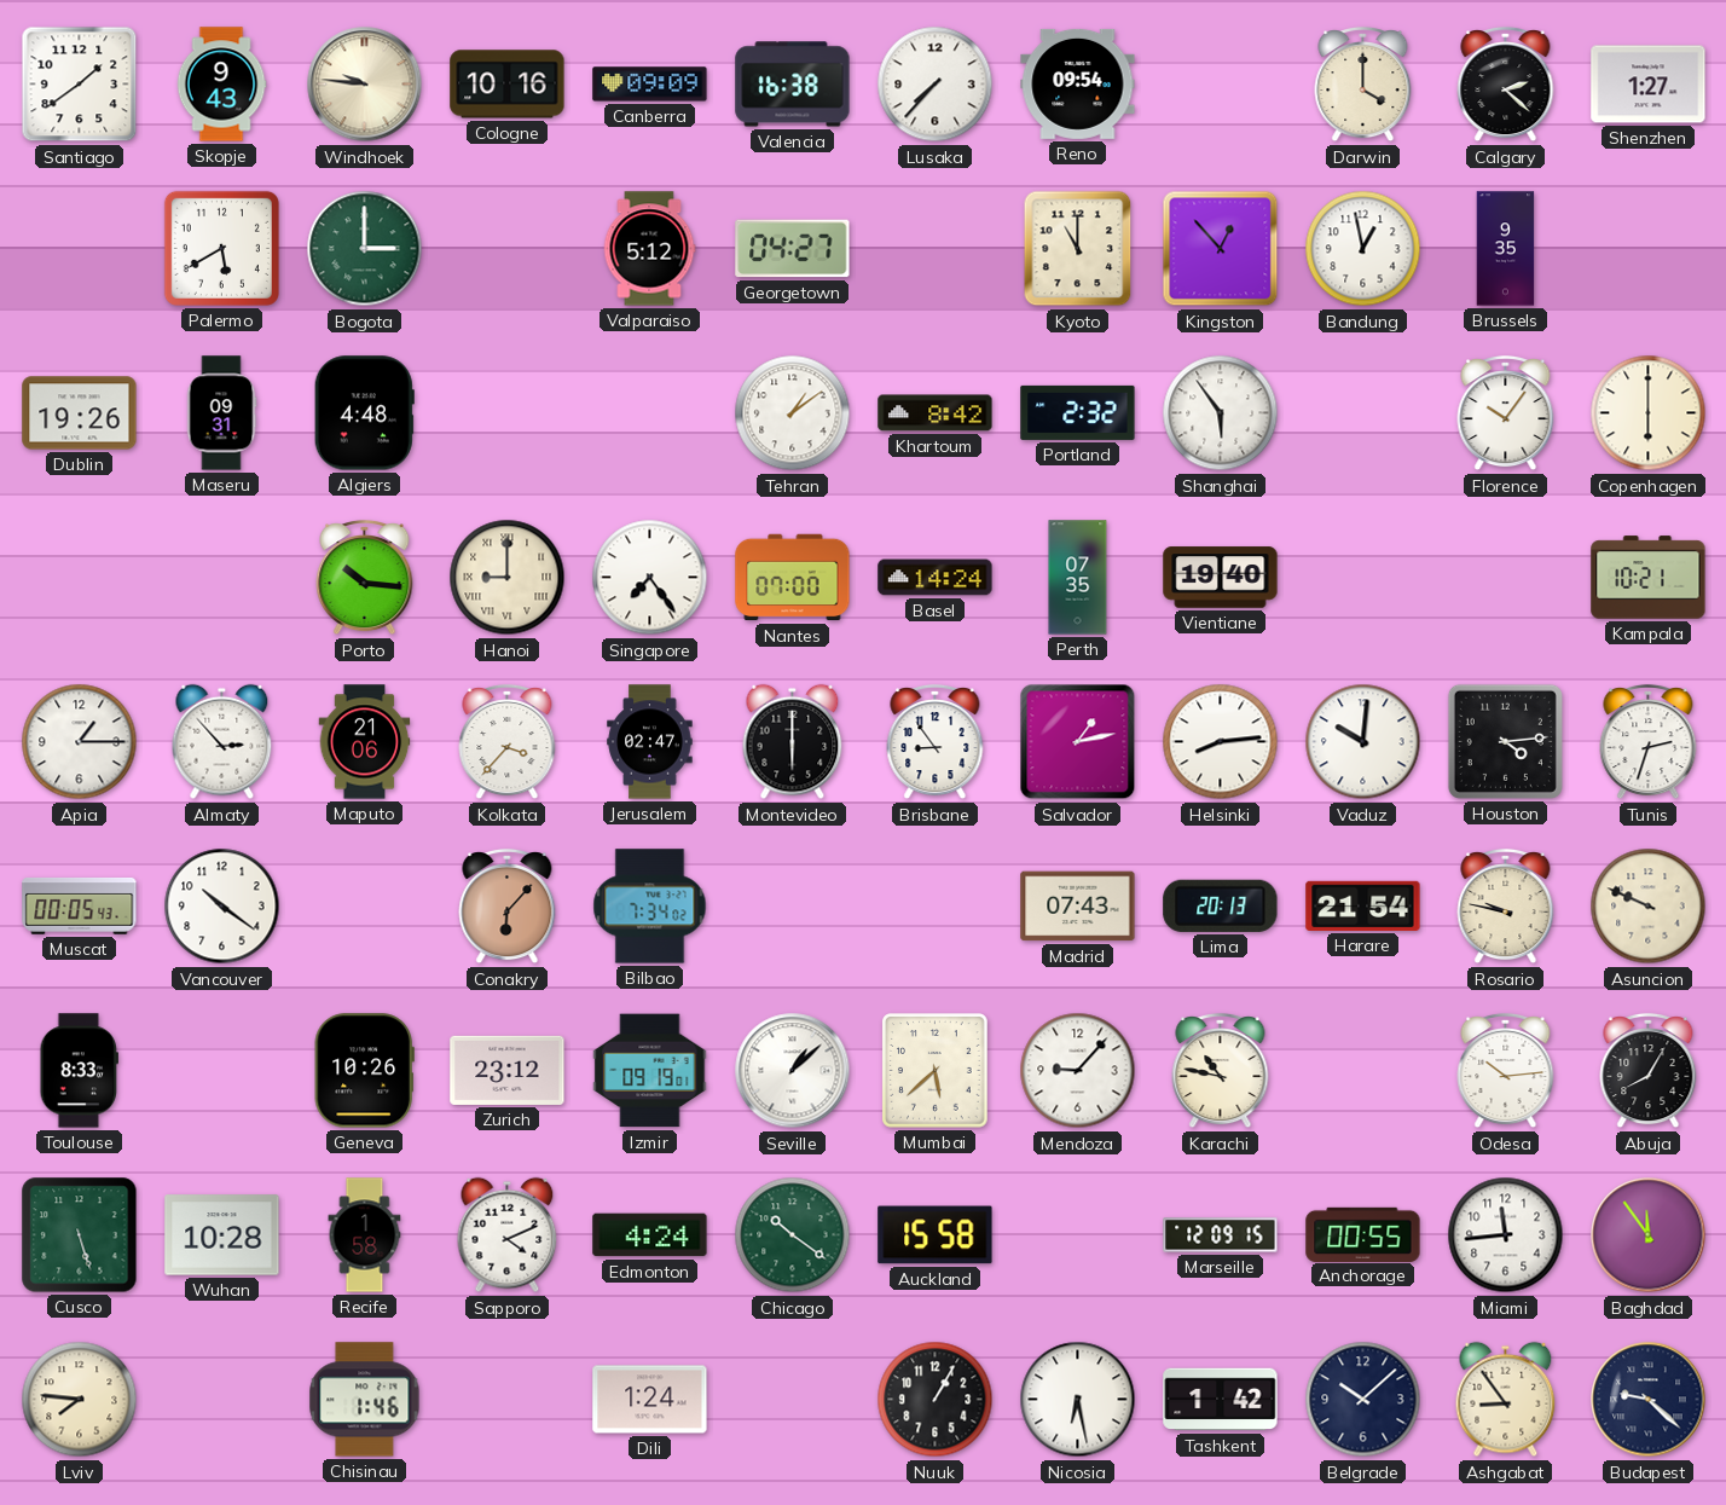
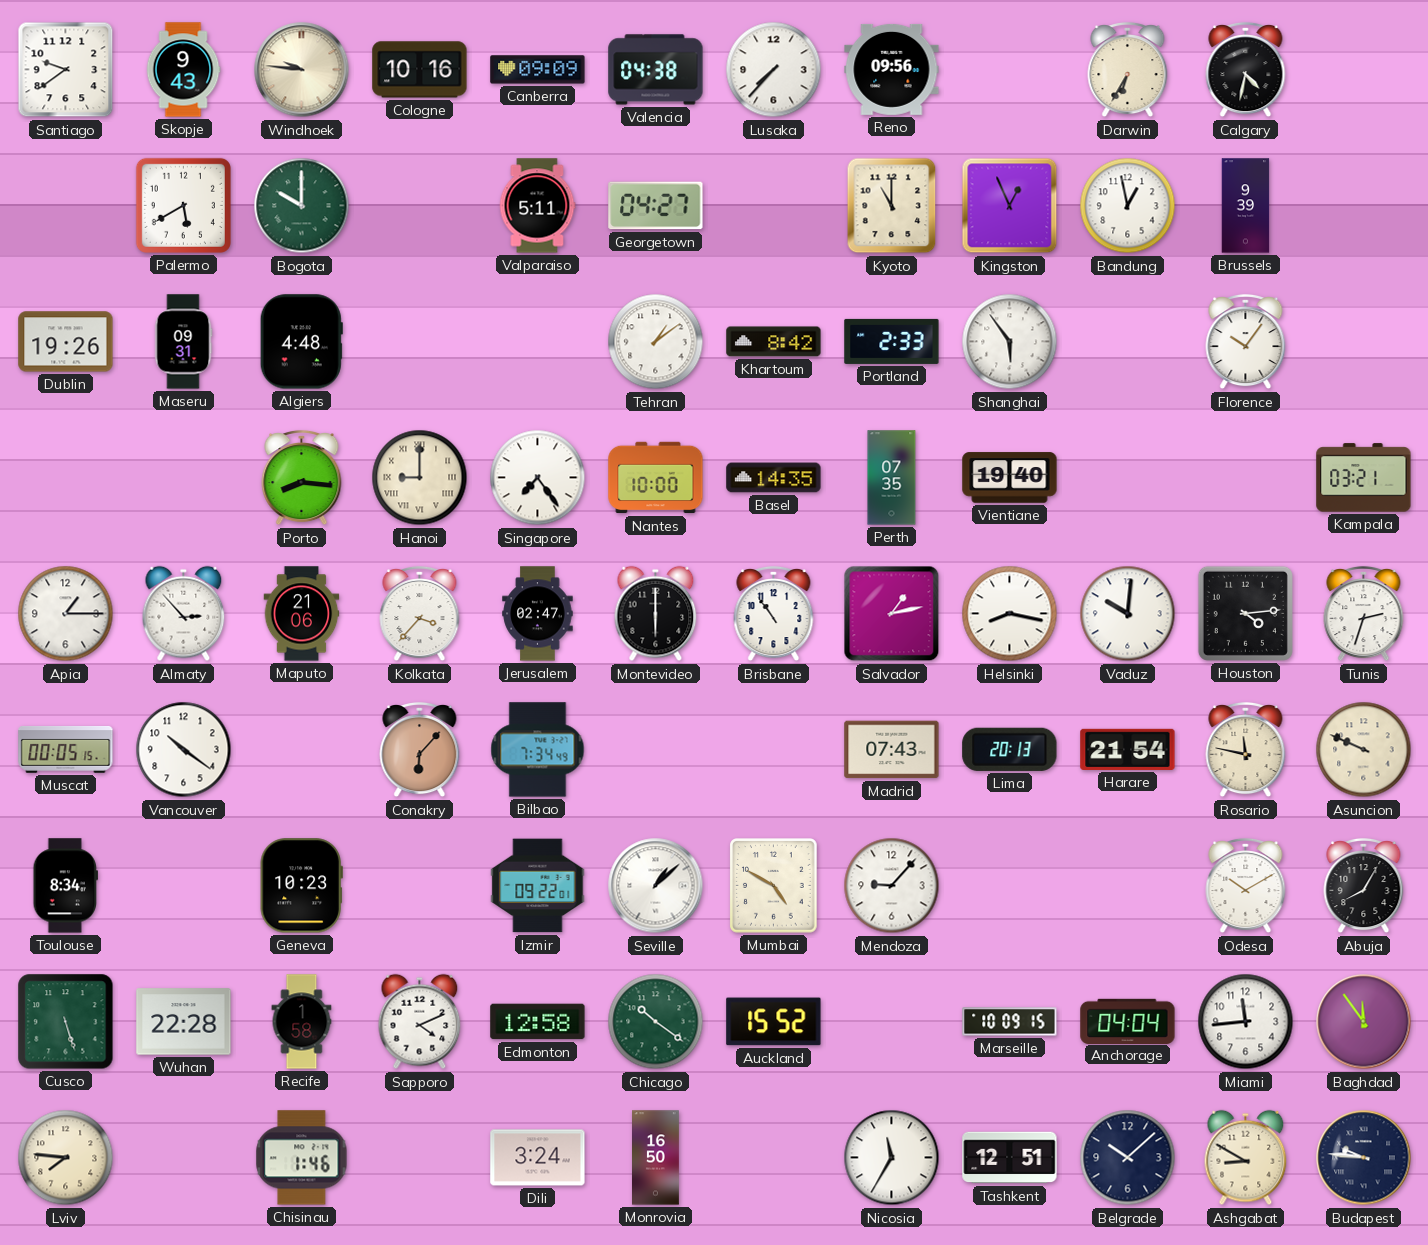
Santiago: 1:39 -> 9:39
Valencia: 16:38 -> 04:38
Reno: 09:54 -> 09:56
Darwin: 4:00 -> 6:35
Calgary: 2:22 -> 4:32
Shenzhen: 1:27 -> none
Bogota: 3:00 -> 10:00
Valparaiso: 5:12 -> 5:11
Kingston: 12:53 -> 12:56
Brussels: 9:35 -> 9:39
Portland: 2:32 -> 2:33
Copenhagen: 6:00 -> none
Porto: 10:16 -> 8:16
Nantes: 07:00 -> 10:00
Basel: 14:24 -> 14:35
Kampala: 10:21 -> 03:21
Brisbane: 8:54 -> 10:54
Helsinki: 8:14 -> 8:17
Muscat: 00:05:43 -> 00:05:15
Bilbao: 7:34:02 -> 7:34:49
Rosario: 9:47 -> 11:47
Toulouse: 8:33 -> 8:34
Geneva: 10:26 -> 10:23
Zurich: 23:12 -> none
Izmir: 09:19 -> 09:22
Mumbai: 5:38 -> 4:50
Karachi: 10:47 -> none
Odesa: 10:14 -> 10:10
Wuhan: 10:28 -> 22:28
Edmonton: 4:24 -> 12:58
Auckland: 15:58 -> 15:52
Marseille: 12:09 -> 10:09
Anchorage: 00:55 -> 04:04
Dili: 1:24 -> 3:24
Monrovia: none -> 16:50
Nuuk: 1:05 -> none
Nicosia: 6:28 -> 11:35
Tashkent: 1:42 -> 12:51
Ashgabat: 8:54 -> 8:50
Budapest: 9:22 -> 9:46
